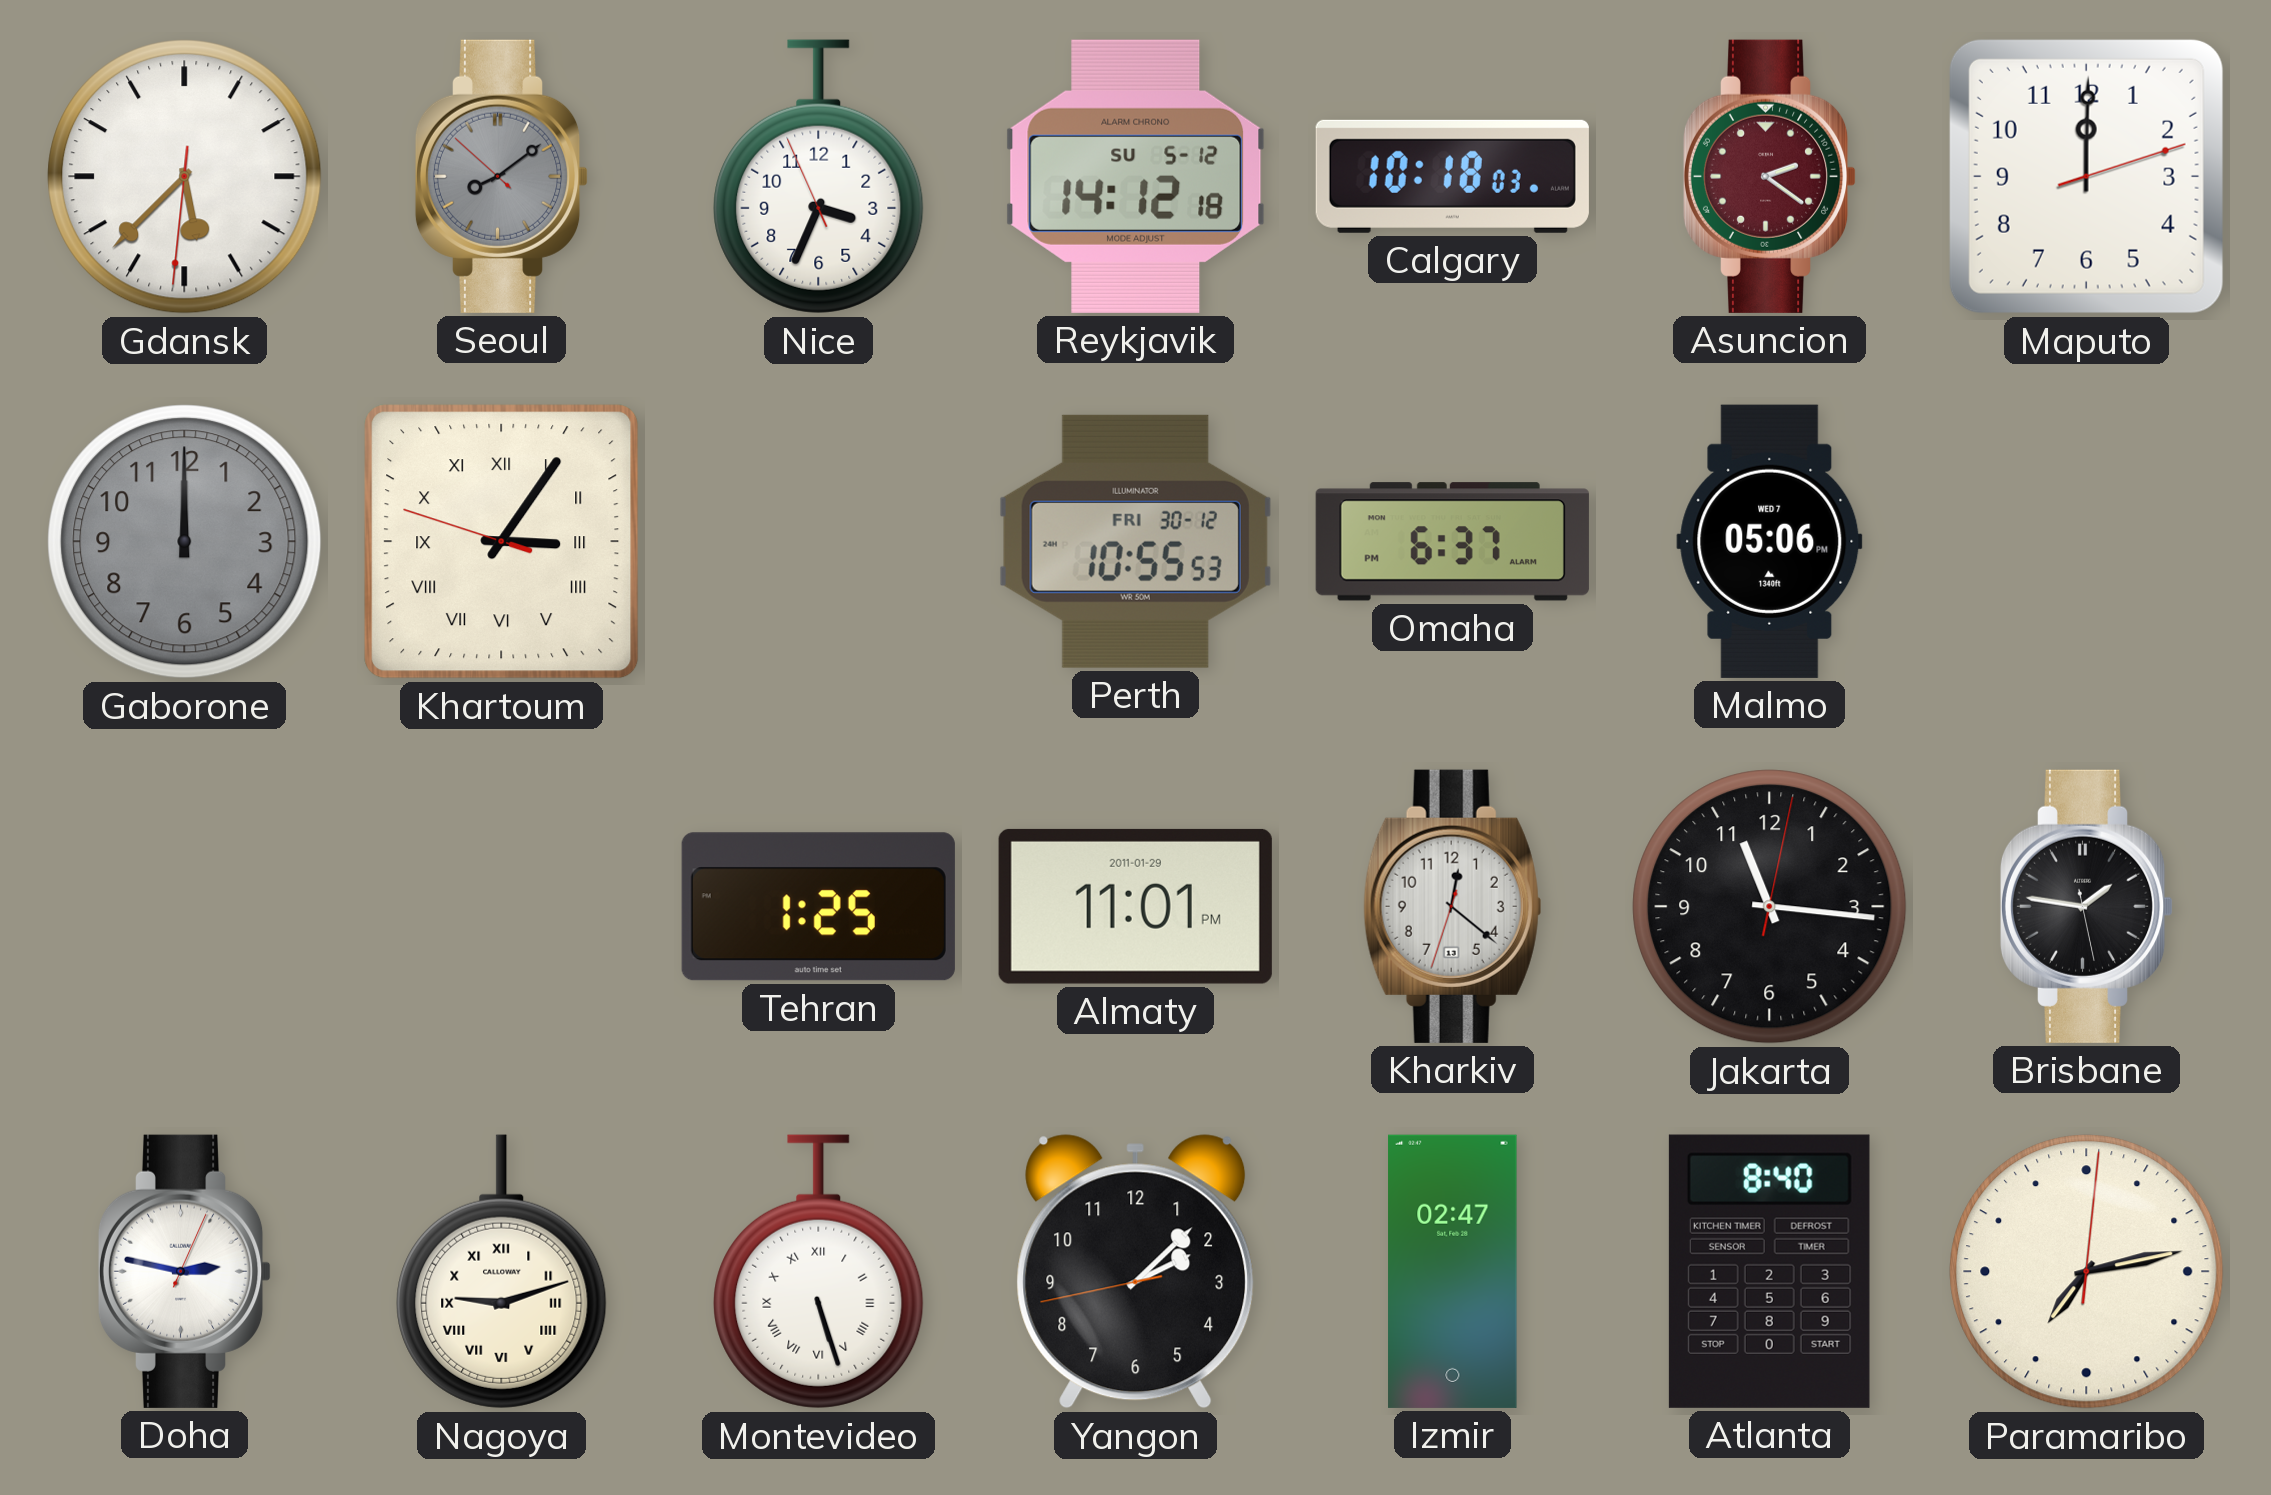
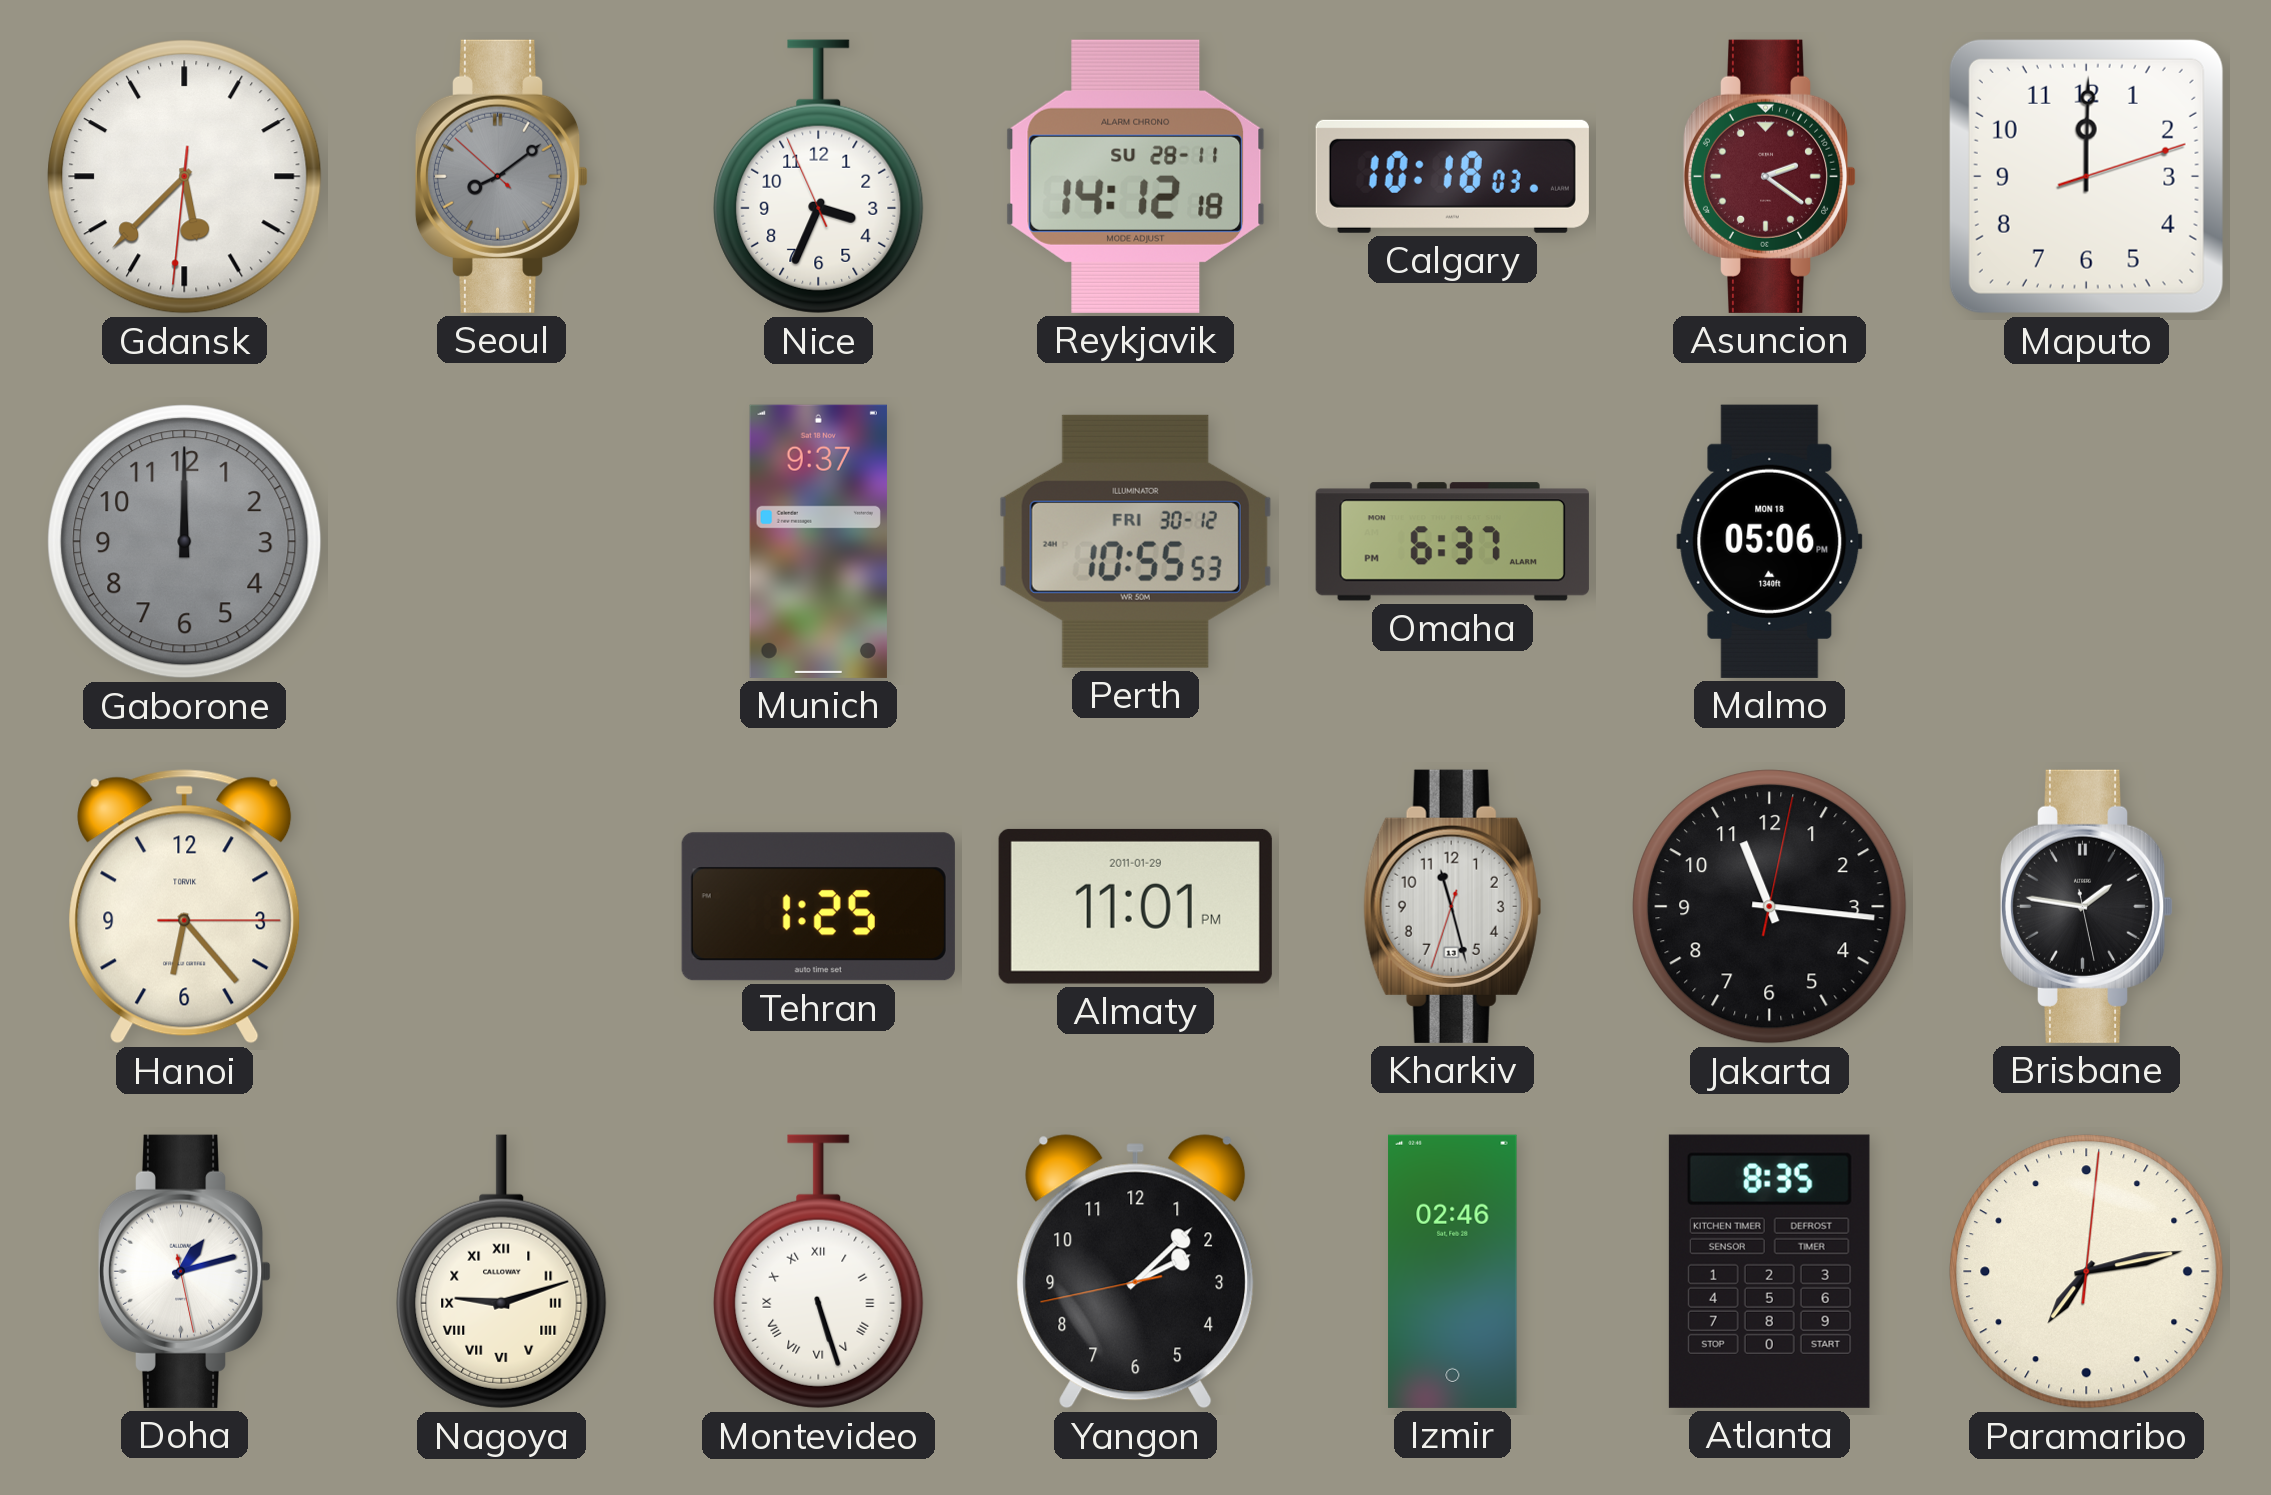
Reykjavik date: SU 5-12 -> SU 28-11
Khartoum: 3:05 -> none
Munich: none -> 9:37
Malmo date: WED 7 -> MON 18
Hanoi: none -> 6:23
Kharkiv: 12:21 -> 11:27
Doha: 2:47 -> 1:12
Izmir: 02:47 -> 02:46
Atlanta: 8:40 -> 8:35
